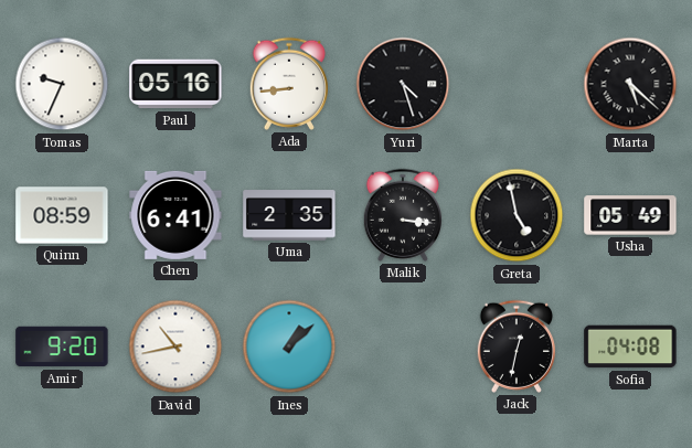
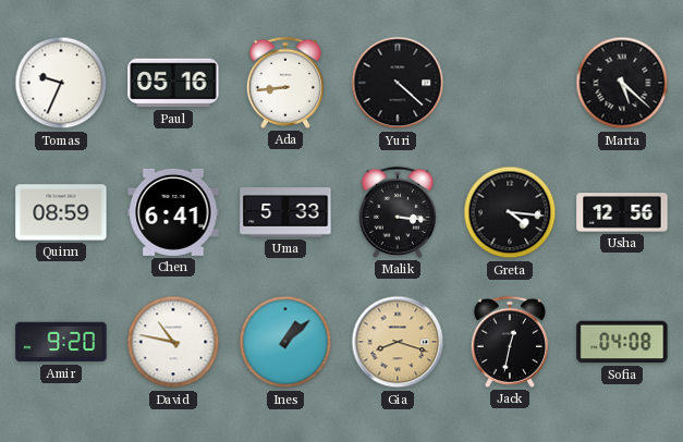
Yuri: 4:27 -> 4:22
Uma: 2:35 -> 5:33
Greta: 4:58 -> 4:16
Usha: 05:49 -> 12:56
David: 10:43 -> 10:47
Gia: none -> 8:18
